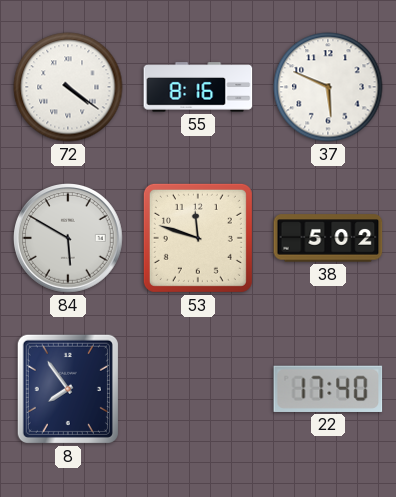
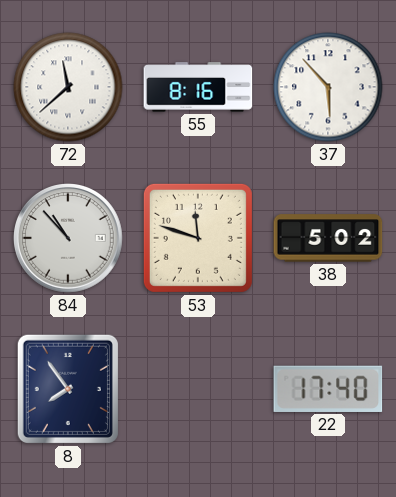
72: 4:21 -> 11:38
37: 5:49 -> 5:53
84: 5:50 -> 10:53
